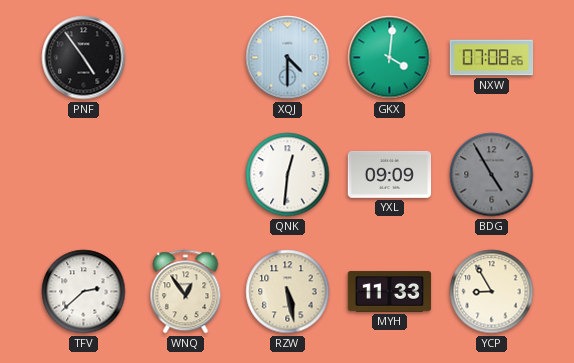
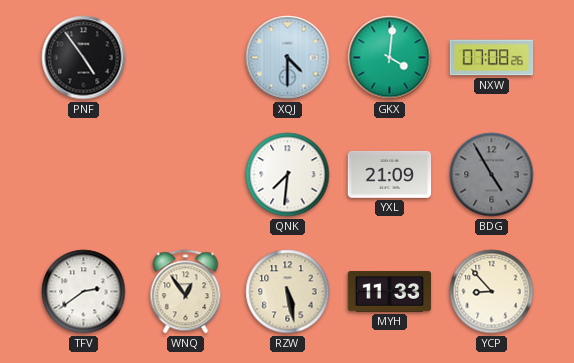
QNK: 12:31 -> 7:31
YXL: 09:09 -> 21:09
TFV: 2:38 -> 2:39
YCP: 8:55 -> 8:53
